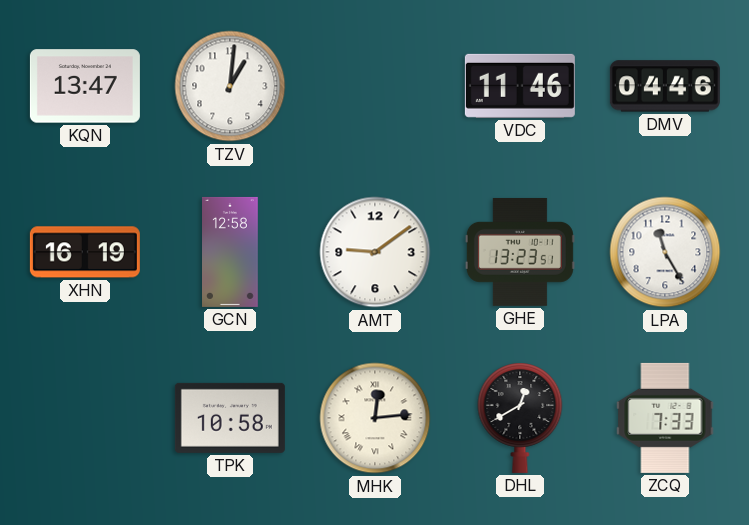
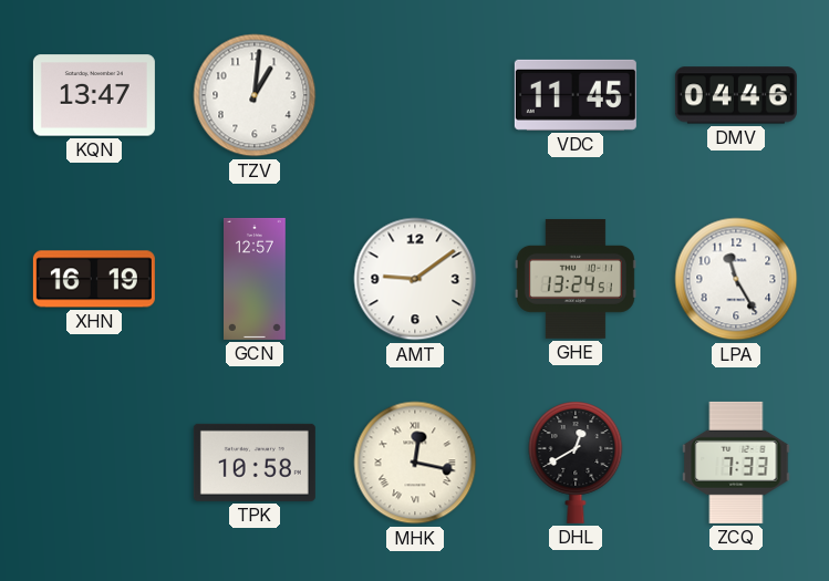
VDC: 11:46 -> 11:45
GCN: 12:58 -> 12:57
GHE: 13:23 -> 13:24
MHK: 12:14 -> 12:17
